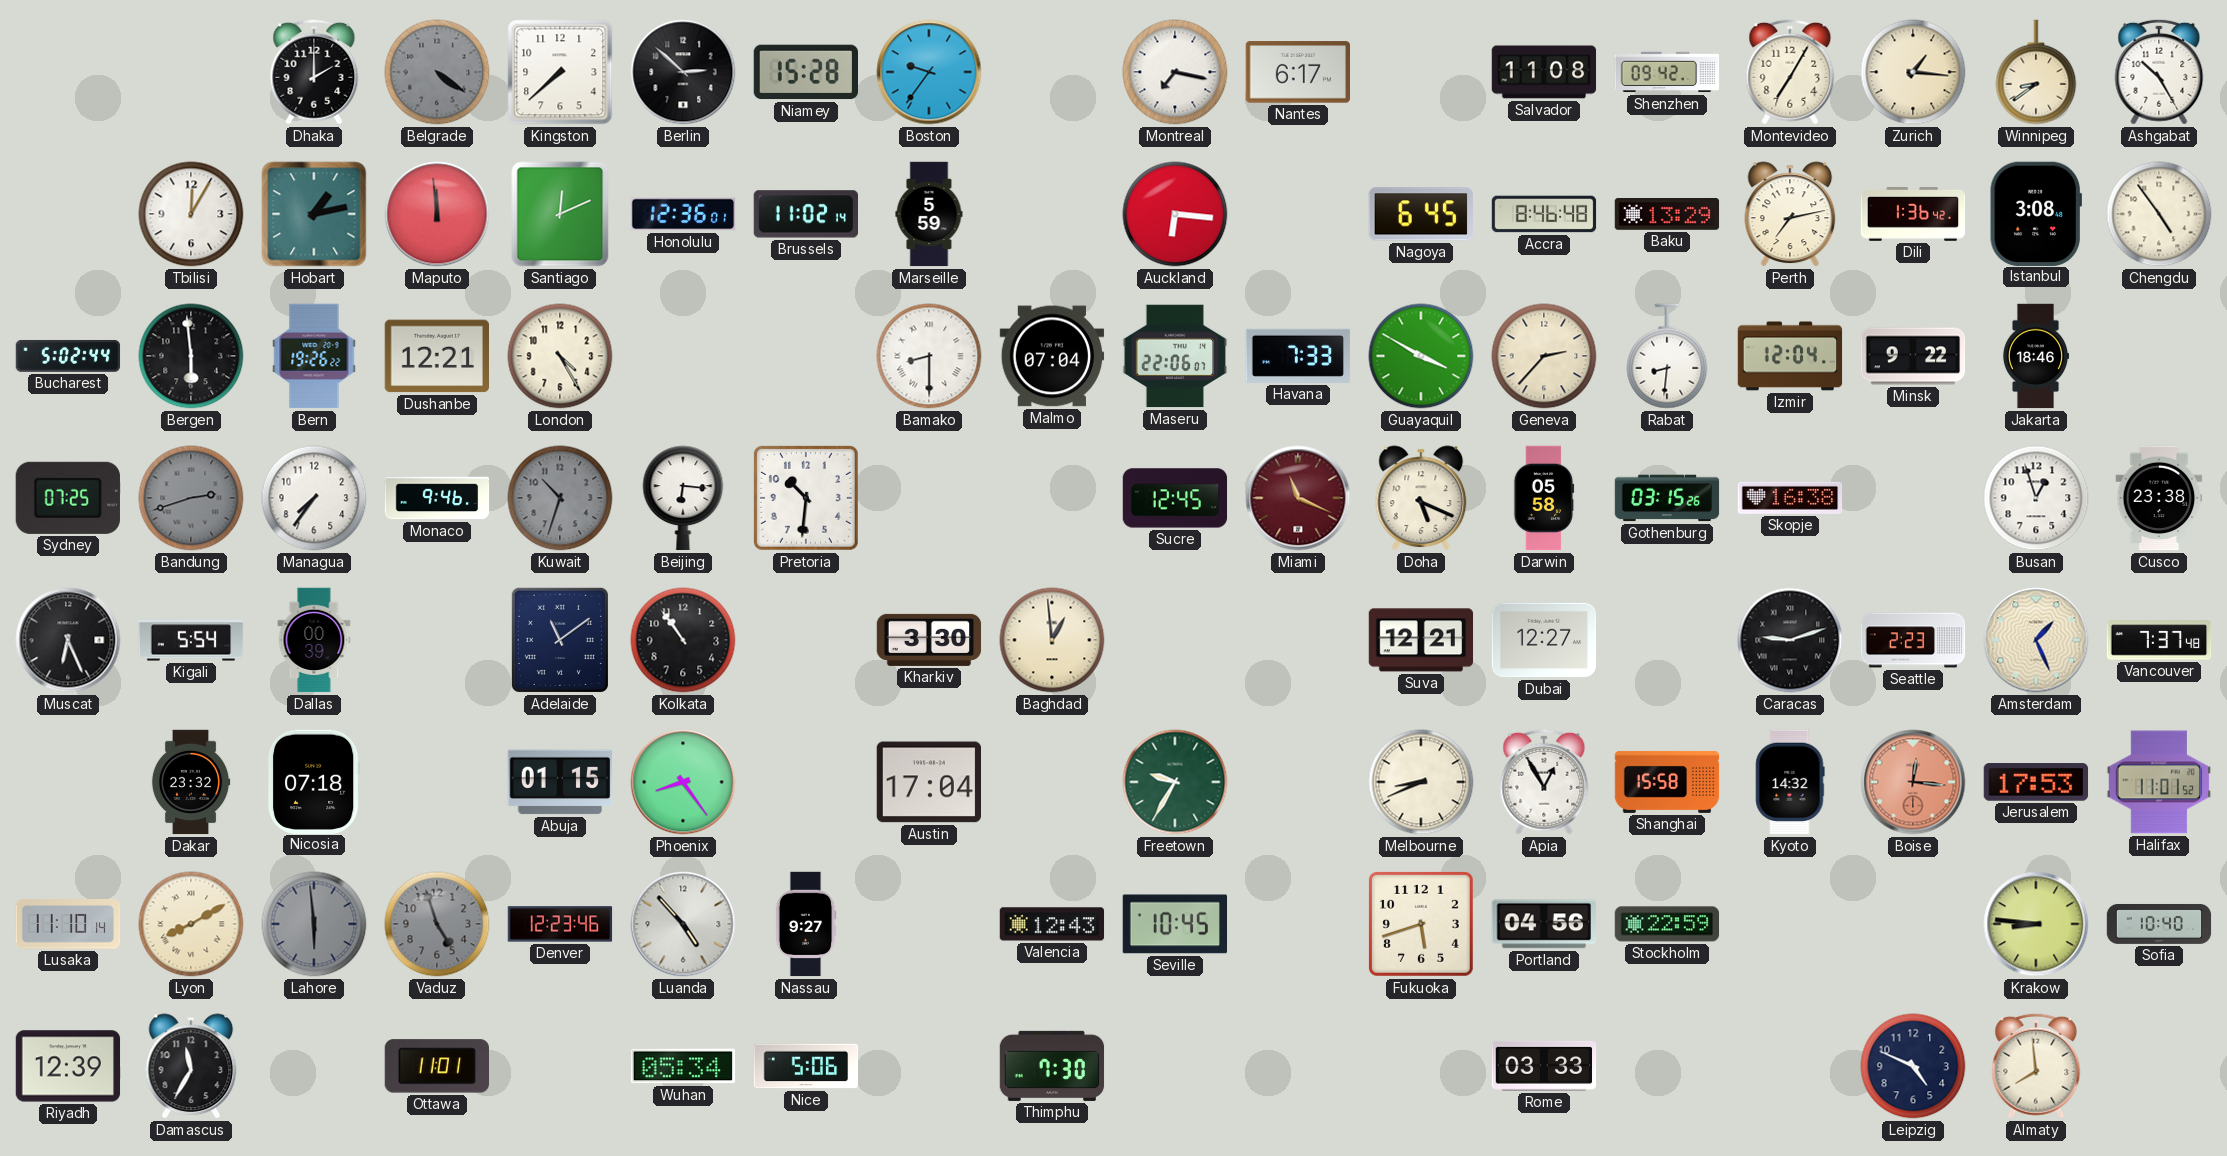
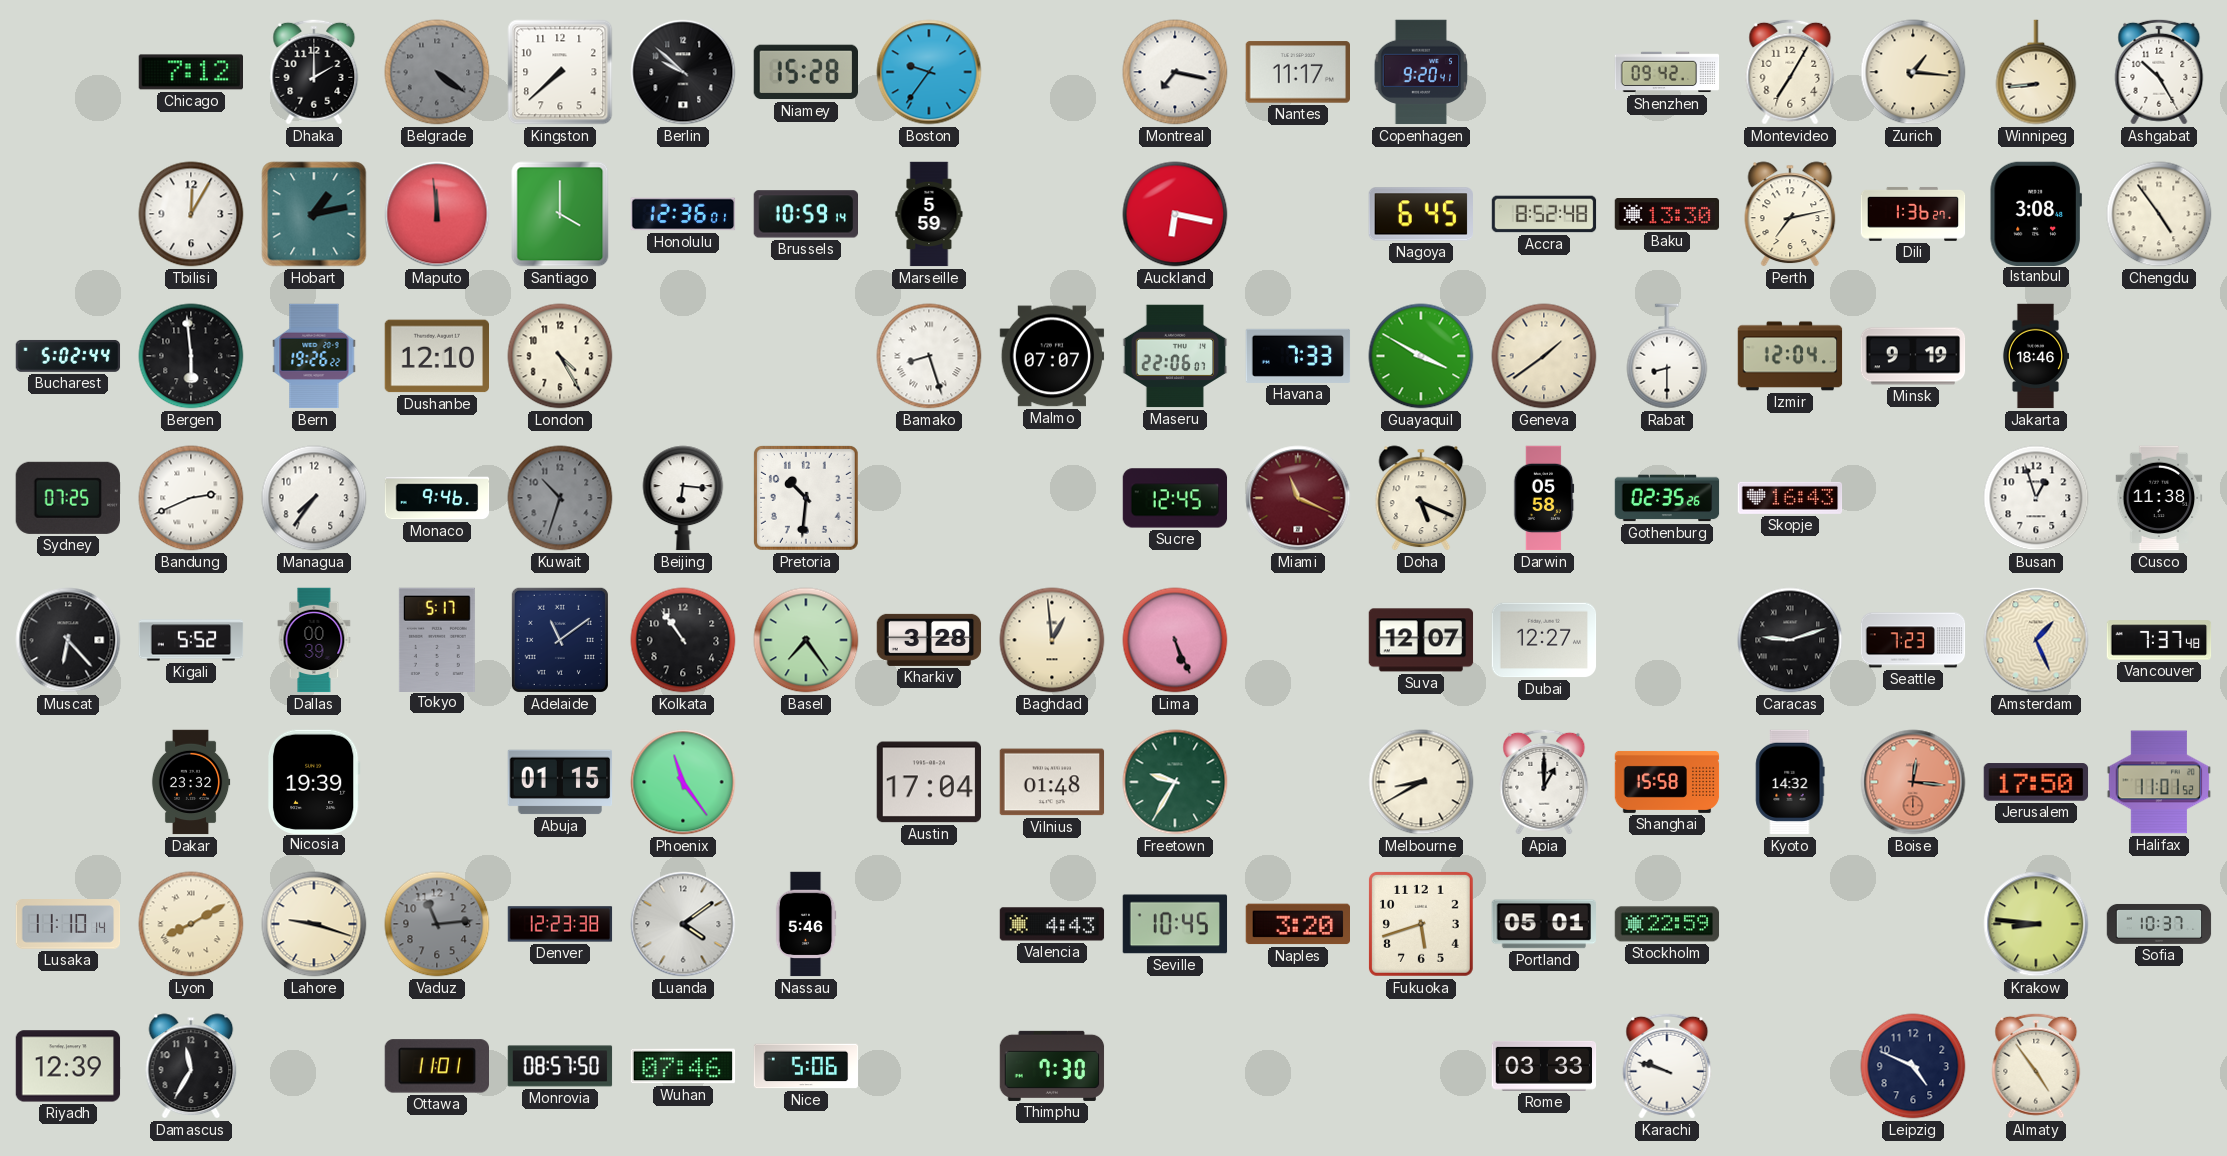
Chicago: none -> 7:12
Berlin: 2:52 -> 9:52
Nantes: 6:17 -> 11:17
Copenhagen: none -> 9:20
Salvador: 11:08 -> none
Winnipeg: 8:39 -> 8:44
Santiago: 12:11 -> 4:00
Brussels: 11:02 -> 10:59
Auckland: 6:16 -> 6:17
Accra: 8:46 -> 8:52
Baku: 13:29 -> 13:30
Dili: 1:36:42 -> 1:36:27
Dushanbe: 12:21 -> 12:10
Bamako: 8:30 -> 8:27
Malmo: 07:04 -> 07:07
Geneva: 2:37 -> 1:39
Rabat: 8:31 -> 8:30
Minsk: 9:22 -> 9:19
Bandung: 2:42 -> 2:41
Bandung dial: grey -> white
Gothenburg: 03:15 -> 02:35
Skopje: 16:38 -> 16:43
Cusco: 23:38 -> 11:38
Muscat: 6:26 -> 6:23
Kigali: 5:54 -> 5:52
Tokyo: none -> 5:17
Basel: none -> 7:24
Kharkiv: 3:30 -> 3:28
Lima: none -> 5:26
Suva: 12:21 -> 12:07
Seattle: 2:23 -> 7:23
Nicosia: 07:18 -> 19:39
Phoenix: 8:24 -> 11:24
Vilnius: none -> 01:48
Melbourne: 8:41 -> 8:40
Apia: 12:55 -> 1:00
Jerusalem: 17:53 -> 17:50
Lahore: 5:59 -> 9:18
Lahore dial: grey -> cream
Vaduz: 4:57 -> 11:14
Denver: 12:23:46 -> 12:23:38
Luanda: 4:53 -> 4:09
Nassau: 9:27 -> 5:46
Valencia: 12:43 -> 4:43
Naples: none -> 3:20
Portland: 04:56 -> 05:01
Sofia: 10:40 -> 10:37
Monrovia: none -> 08:57
Wuhan: 05:34 -> 07:46
Karachi: none -> 9:48
Almaty: 7:59 -> 4:54
